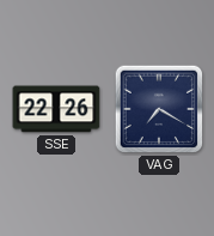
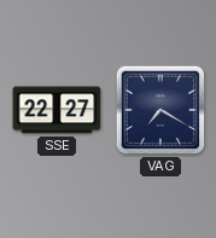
SSE: 22:26 -> 22:27
